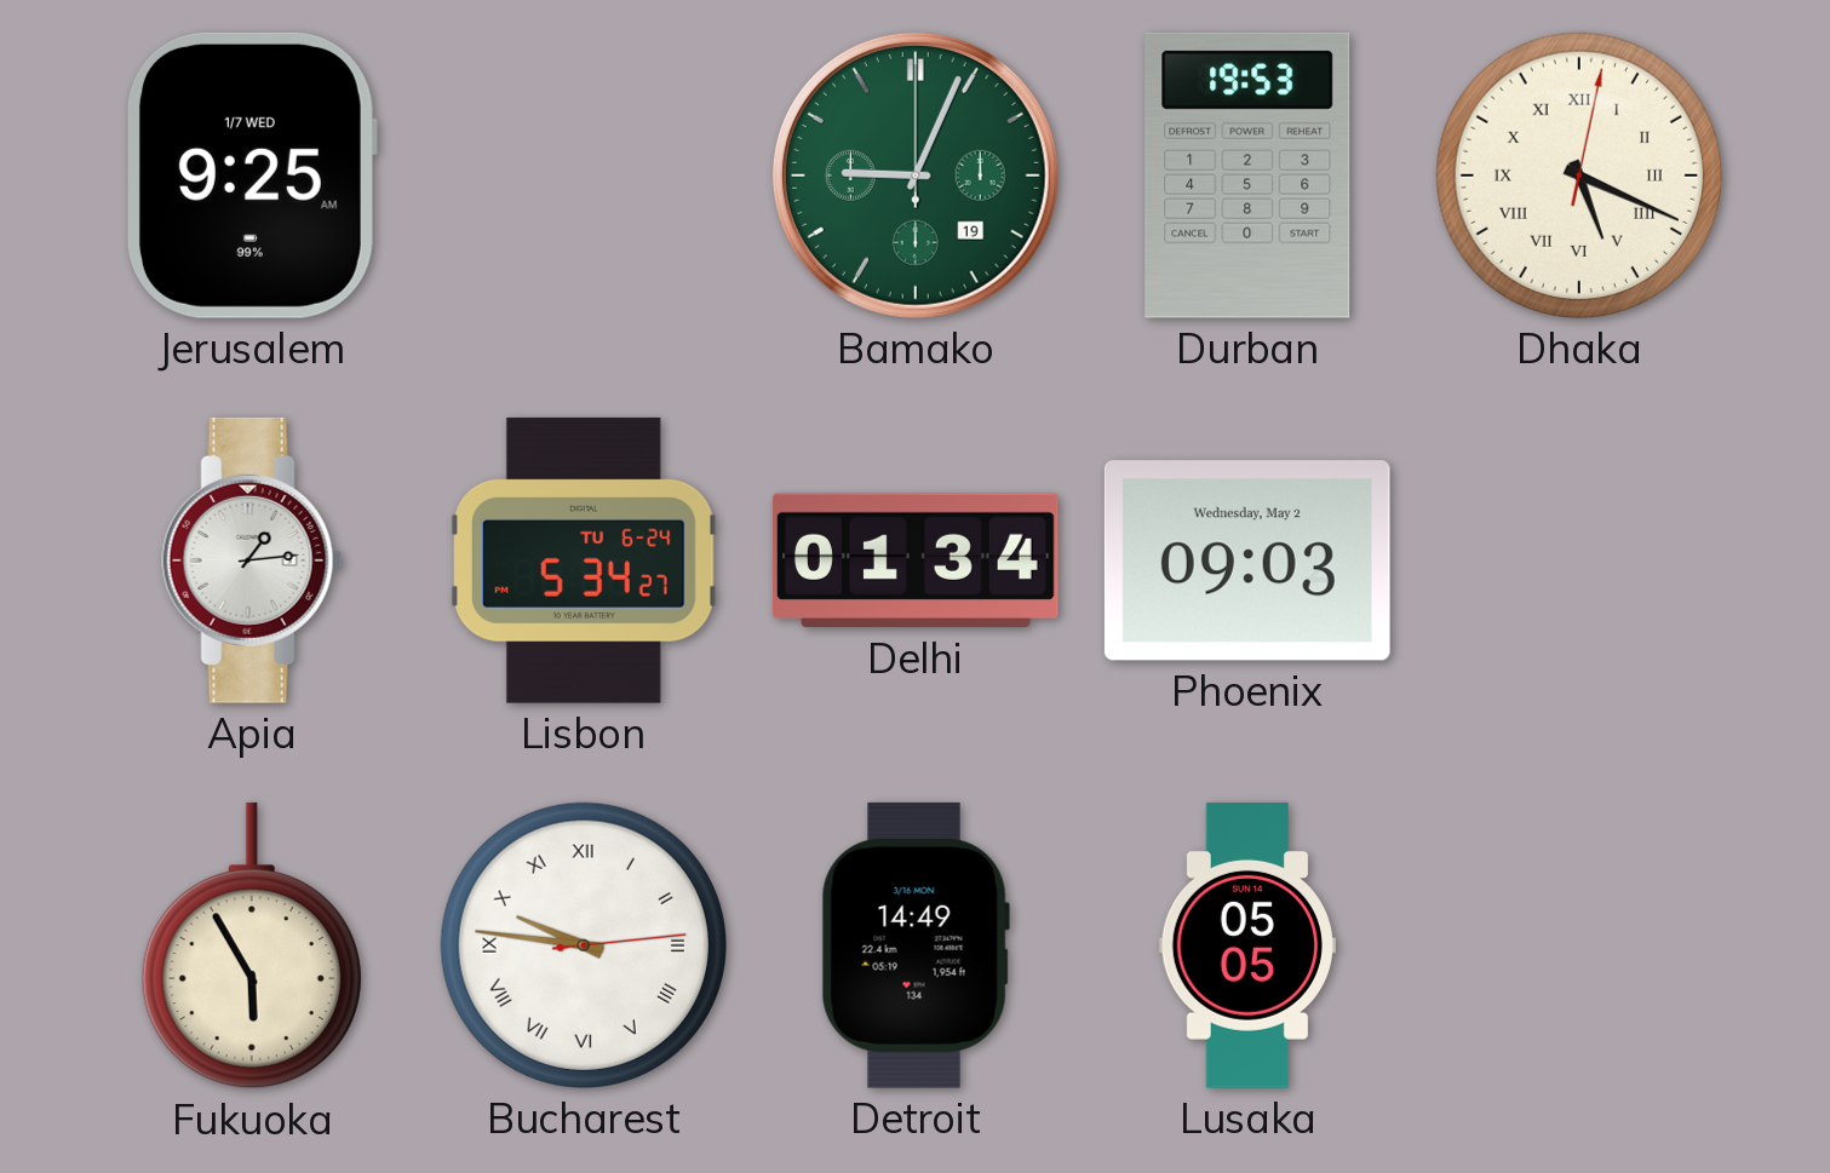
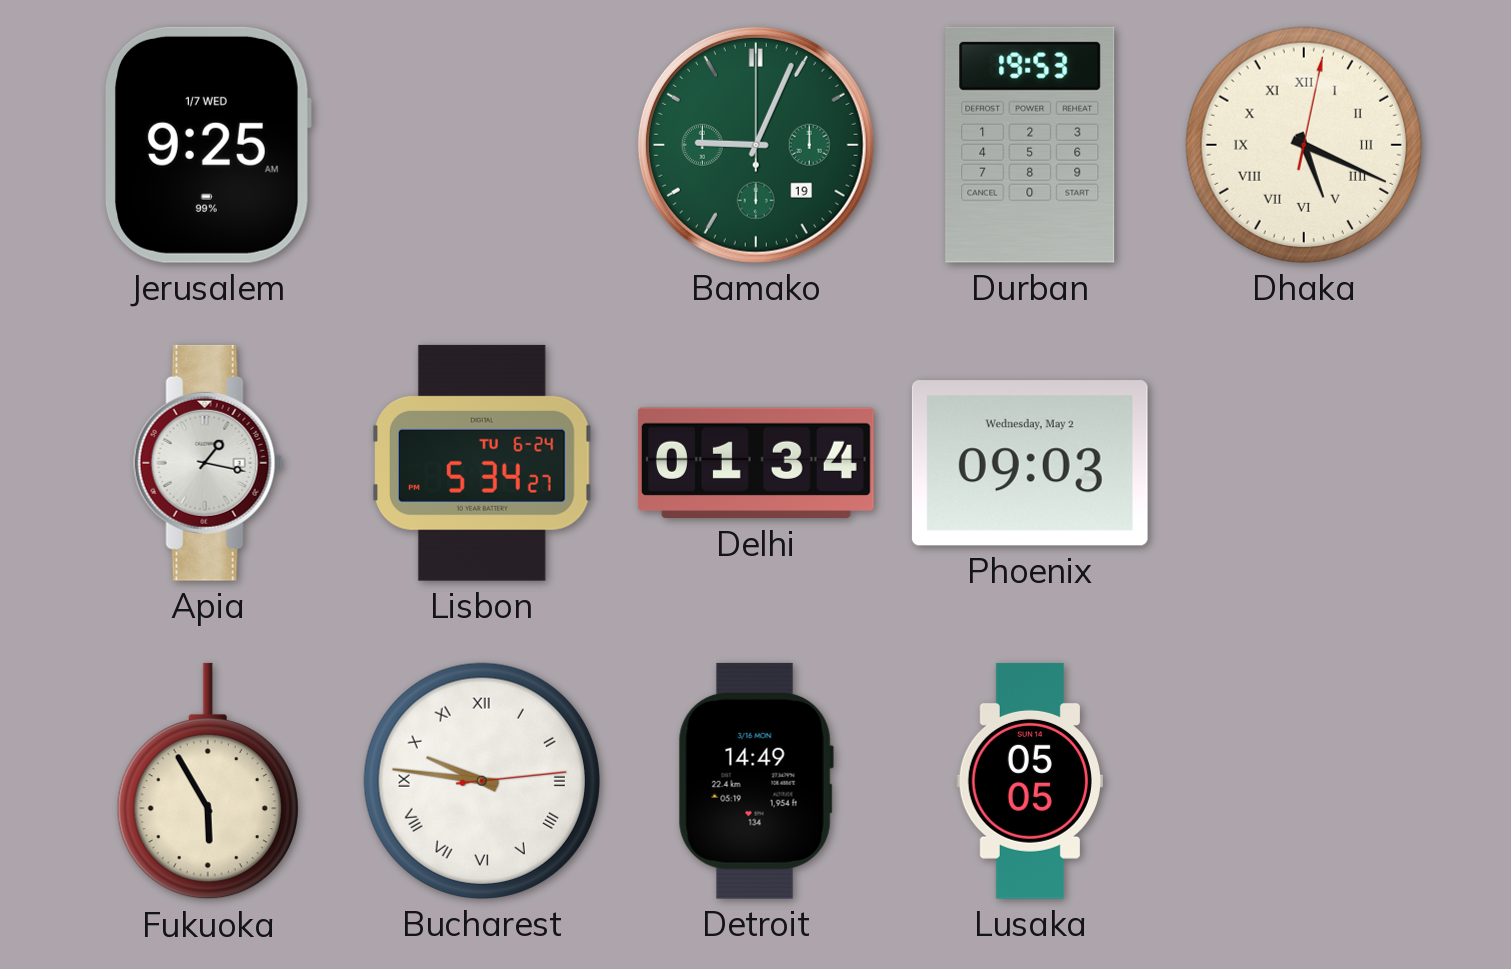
Apia: 1:14 -> 1:17
